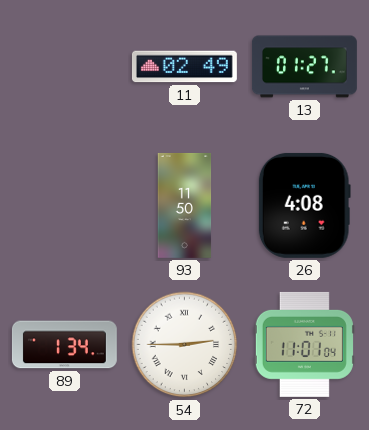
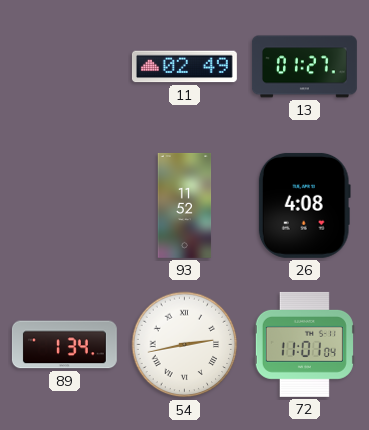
93: 11:50 -> 11:52
54: 2:45 -> 2:43
